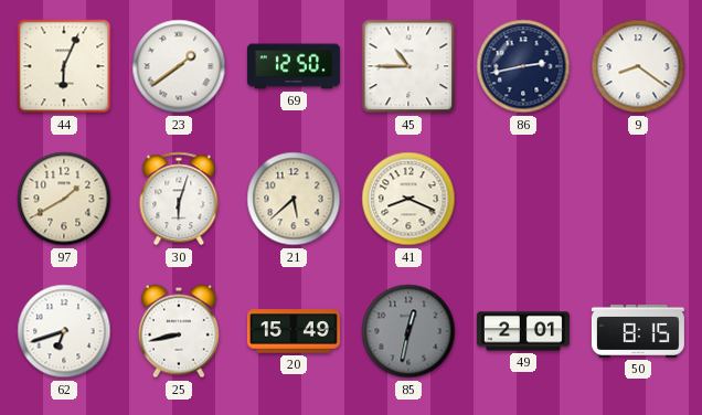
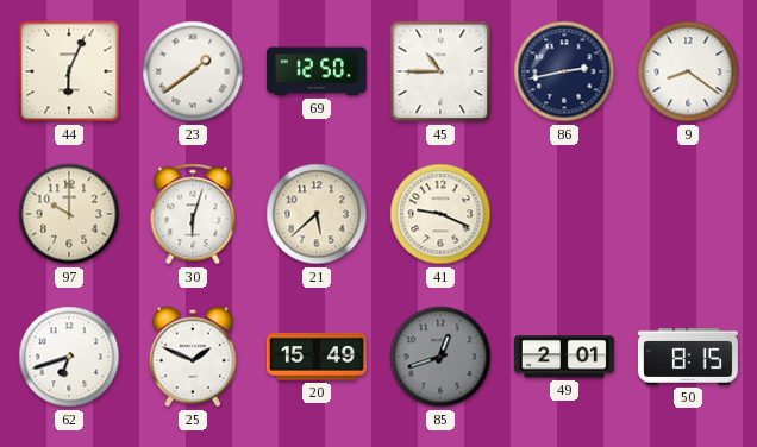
97: 1:40 -> 10:00
41: 8:19 -> 9:19
25: 8:43 -> 1:49
85: 12:32 -> 12:42
